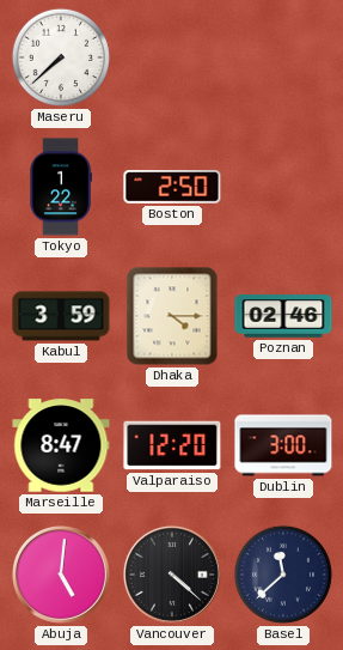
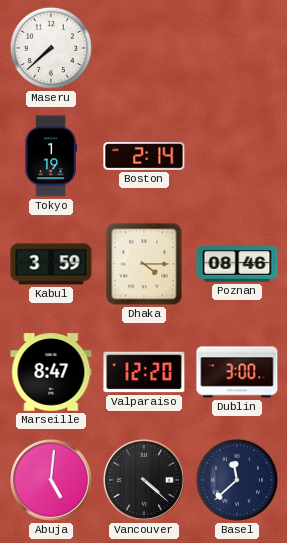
Tokyo: 1:22 -> 1:19
Boston: 2:50 -> 2:14
Poznan: 02:46 -> 08:46
